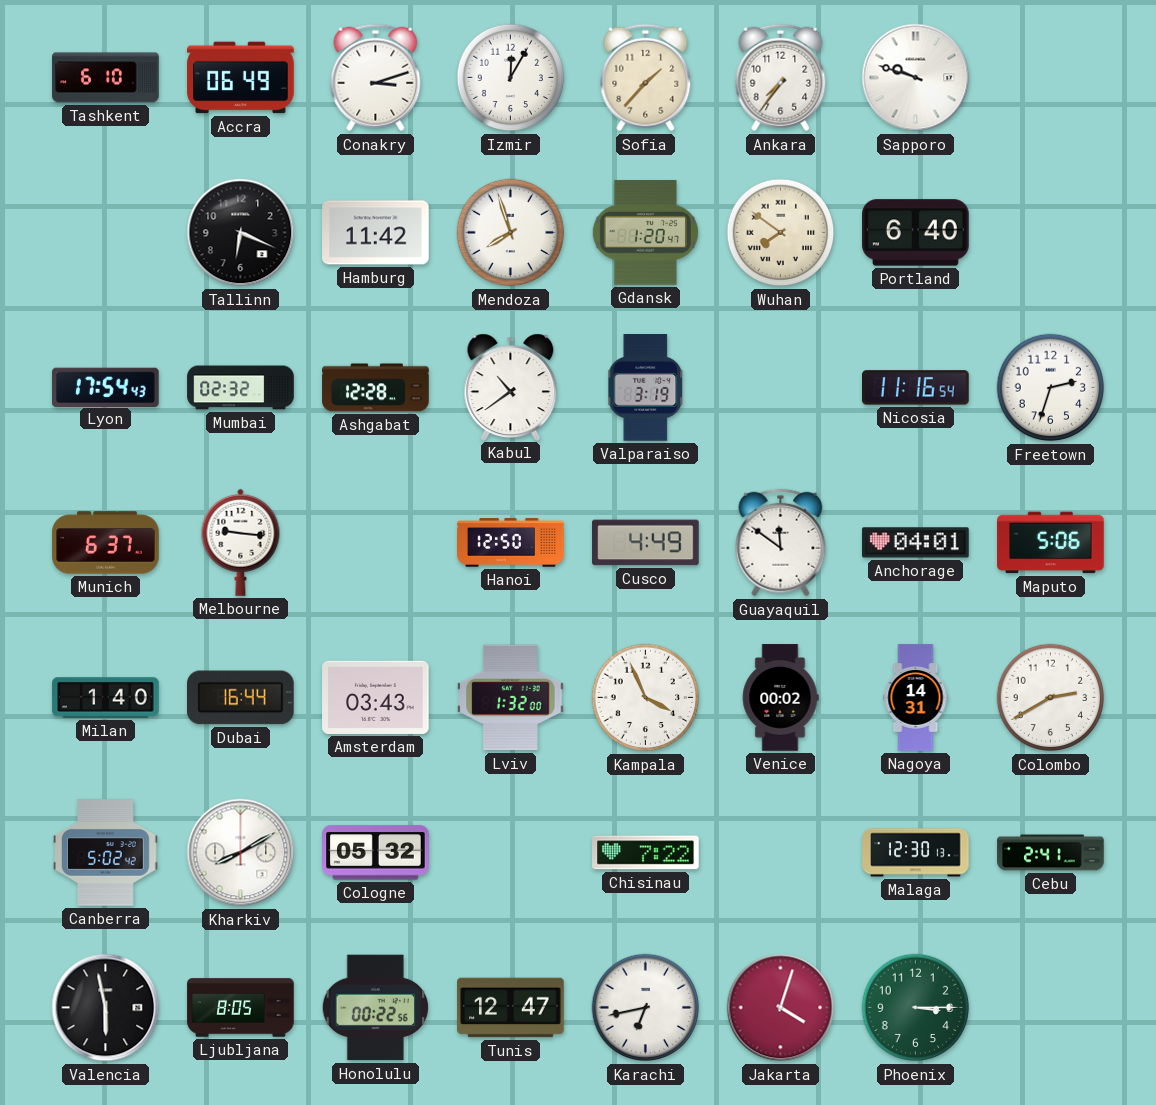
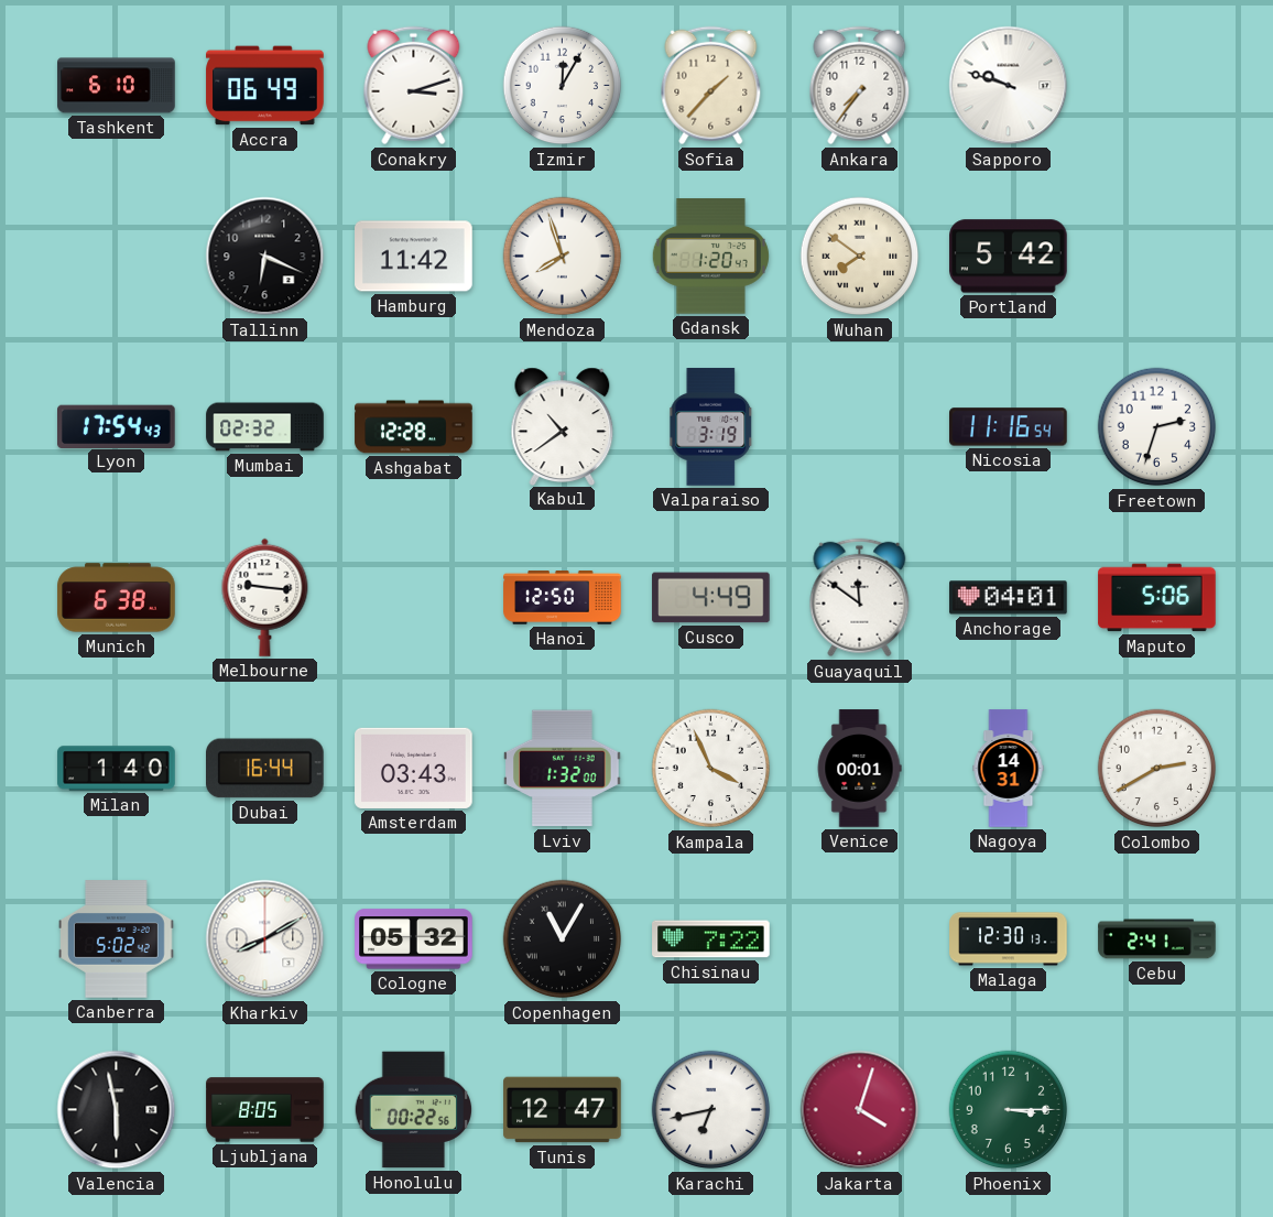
Portland: 6:40 -> 5:42
Munich: 6:37 -> 6:38
Venice: 00:02 -> 00:01
Copenhagen: none -> 11:05
